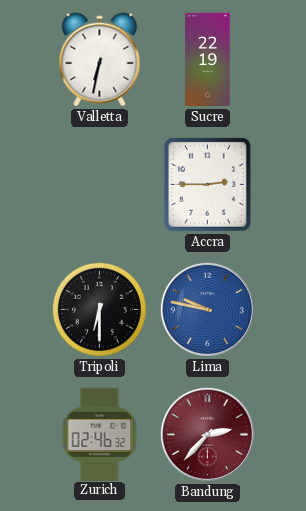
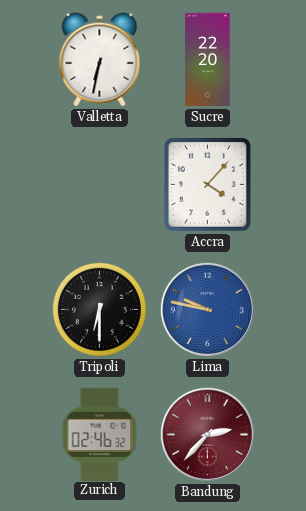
Sucre: 22:19 -> 22:20
Accra: 2:45 -> 4:07
